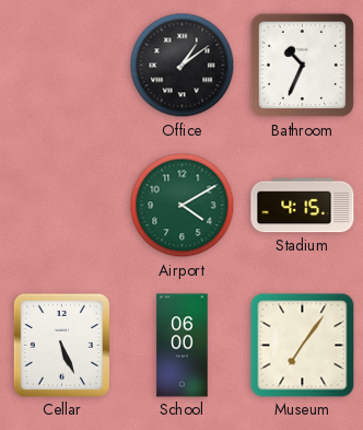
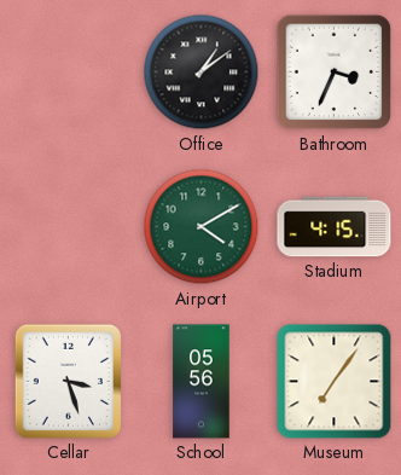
Bathroom: 10:34 -> 3:34
Cellar: 5:26 -> 3:27
School: 06:00 -> 05:56
